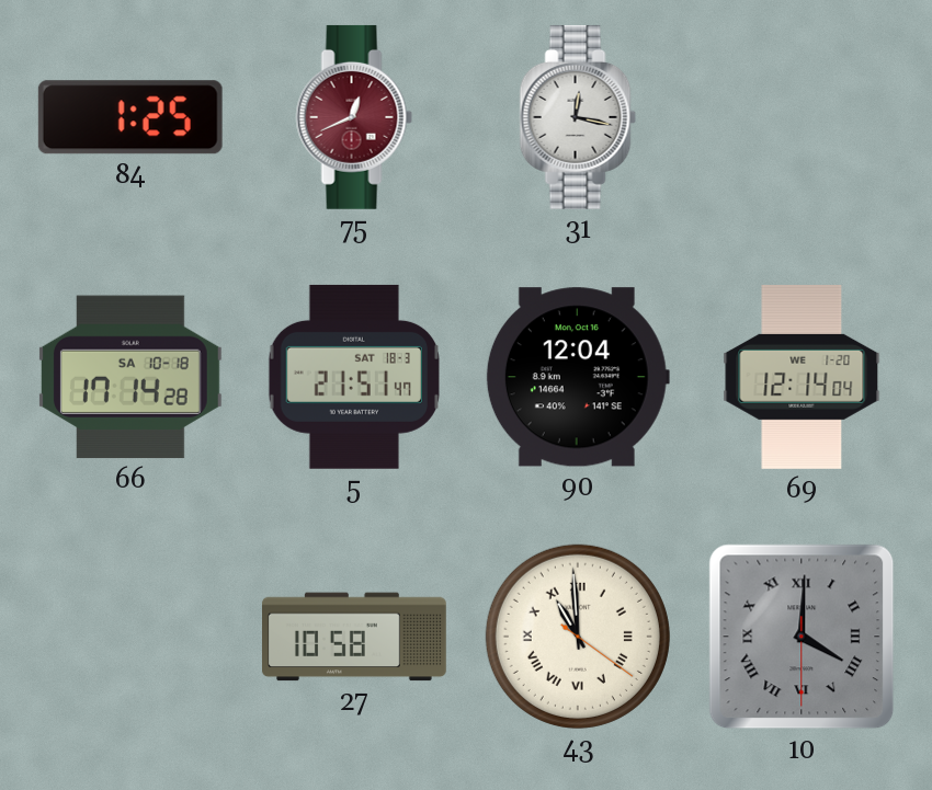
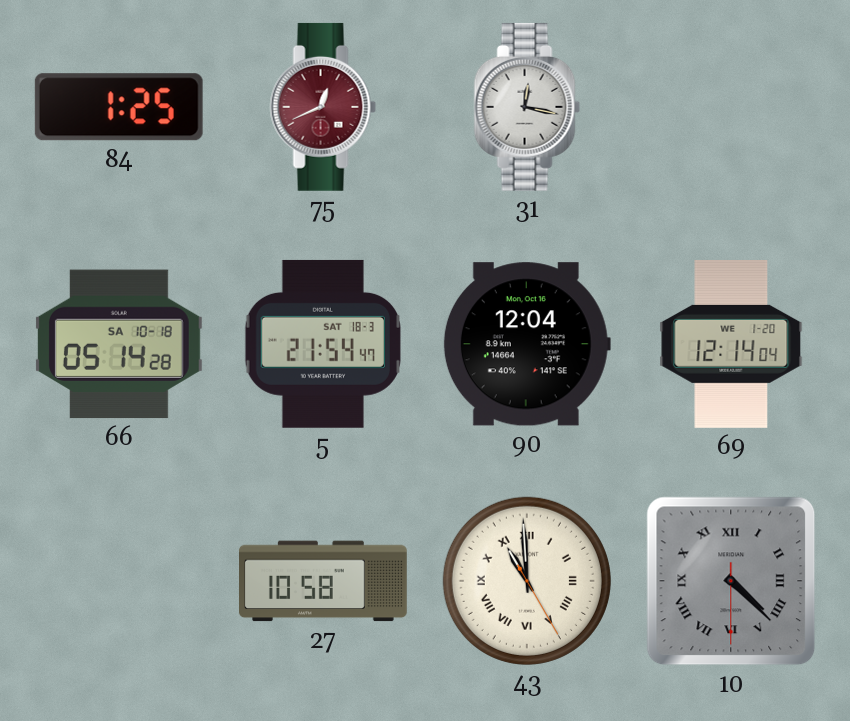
66: 17:14 -> 05:14
5: 21:51 -> 21:54
43: 10:59:21 -> 10:59:25
10: 4:00 -> 4:22
